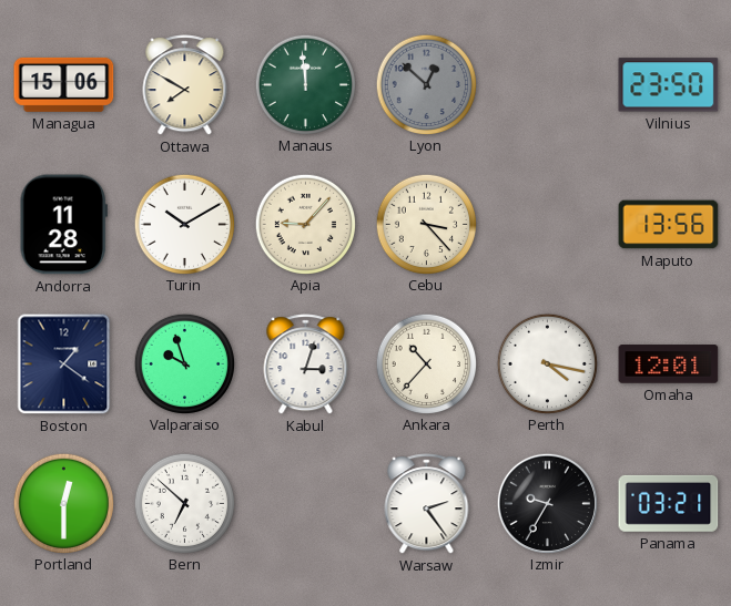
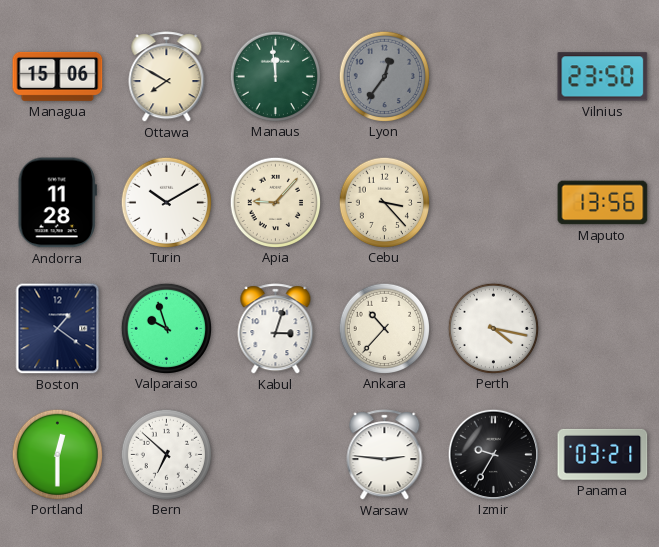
Lyon: 12:52 -> 12:36
Omaha: 12:01 -> none
Warsaw: 2:24 -> 2:46
